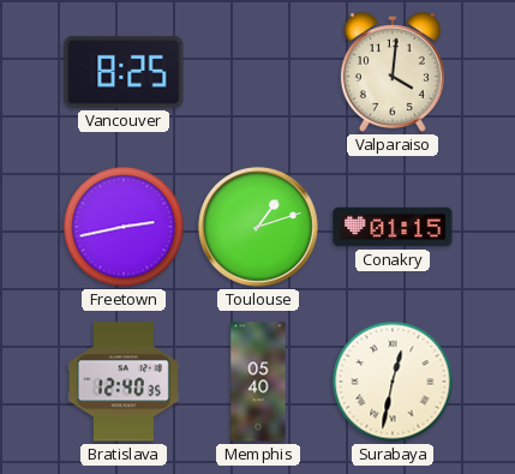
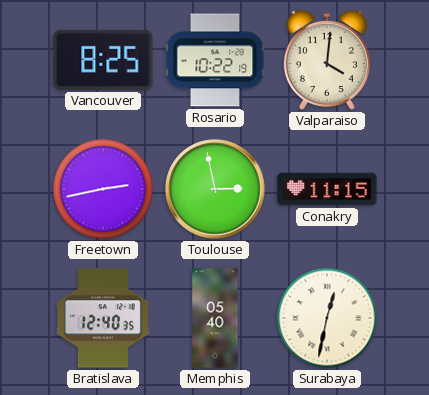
Rosario: none -> 10:22
Toulouse: 1:12 -> 2:58
Conakry: 01:15 -> 11:15
